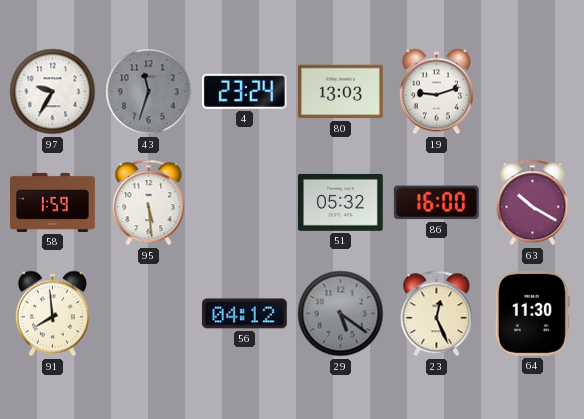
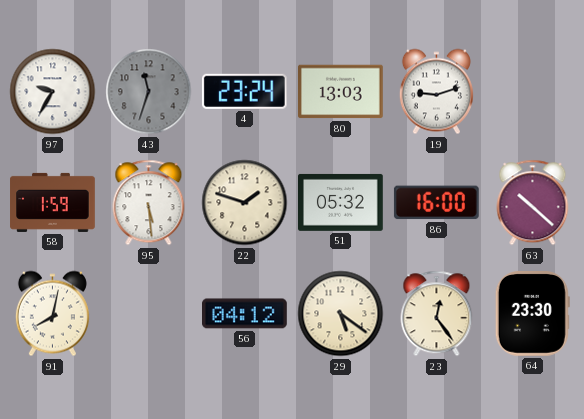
22: none -> 1:48
63: 10:20 -> 10:22
91: 7:59 -> 8:02
29 dial: grey -> cream
23: 12:26 -> 12:24
64: 11:30 -> 23:30
